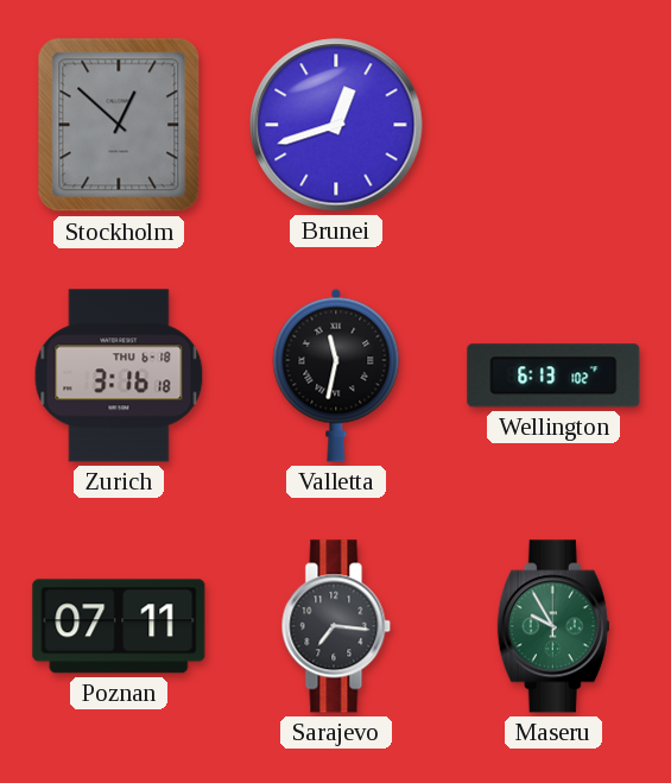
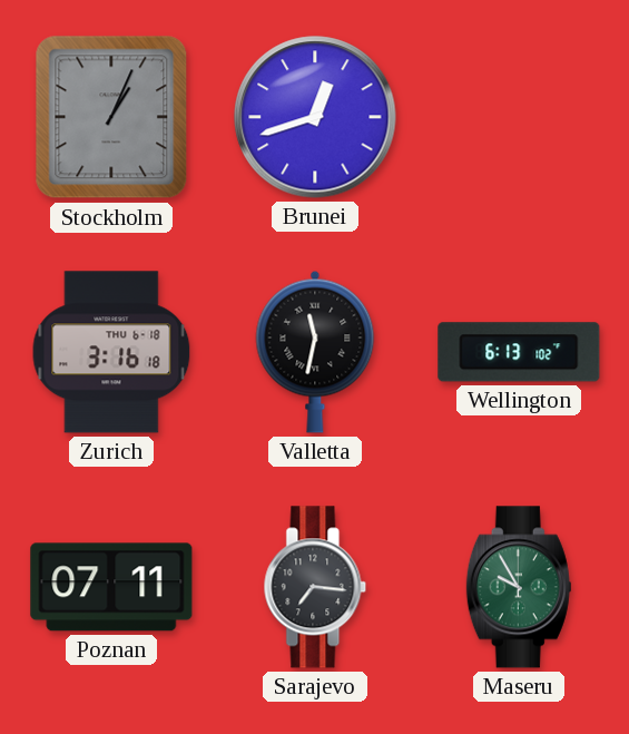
Stockholm: 12:52 -> 1:04
